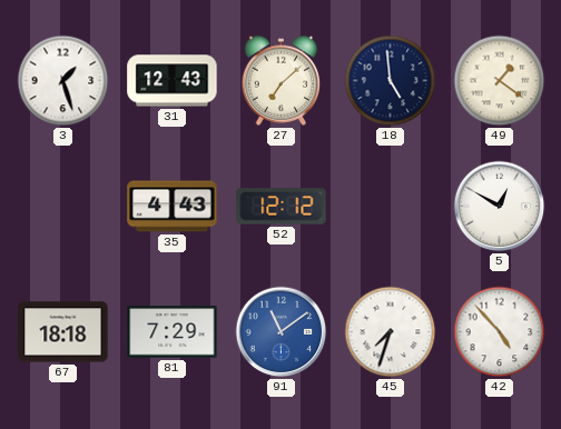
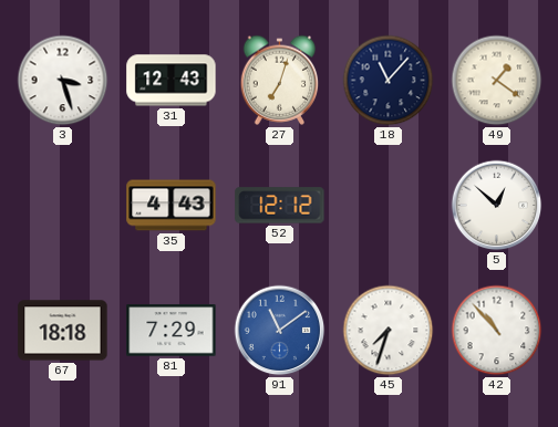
3: 1:27 -> 3:27
27: 7:08 -> 7:03
18: 4:59 -> 11:07
5: 12:50 -> 12:52
42: 4:53 -> 10:53
